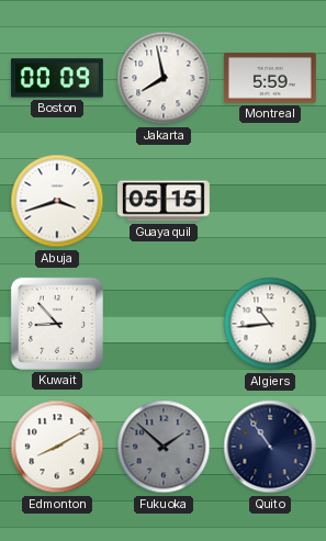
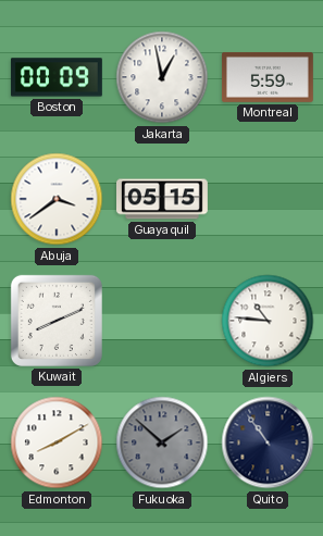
Jakarta: 7:58 -> 12:58
Abuja: 3:42 -> 3:39
Kuwait: 8:53 -> 8:11
Algiers: 10:44 -> 10:46
